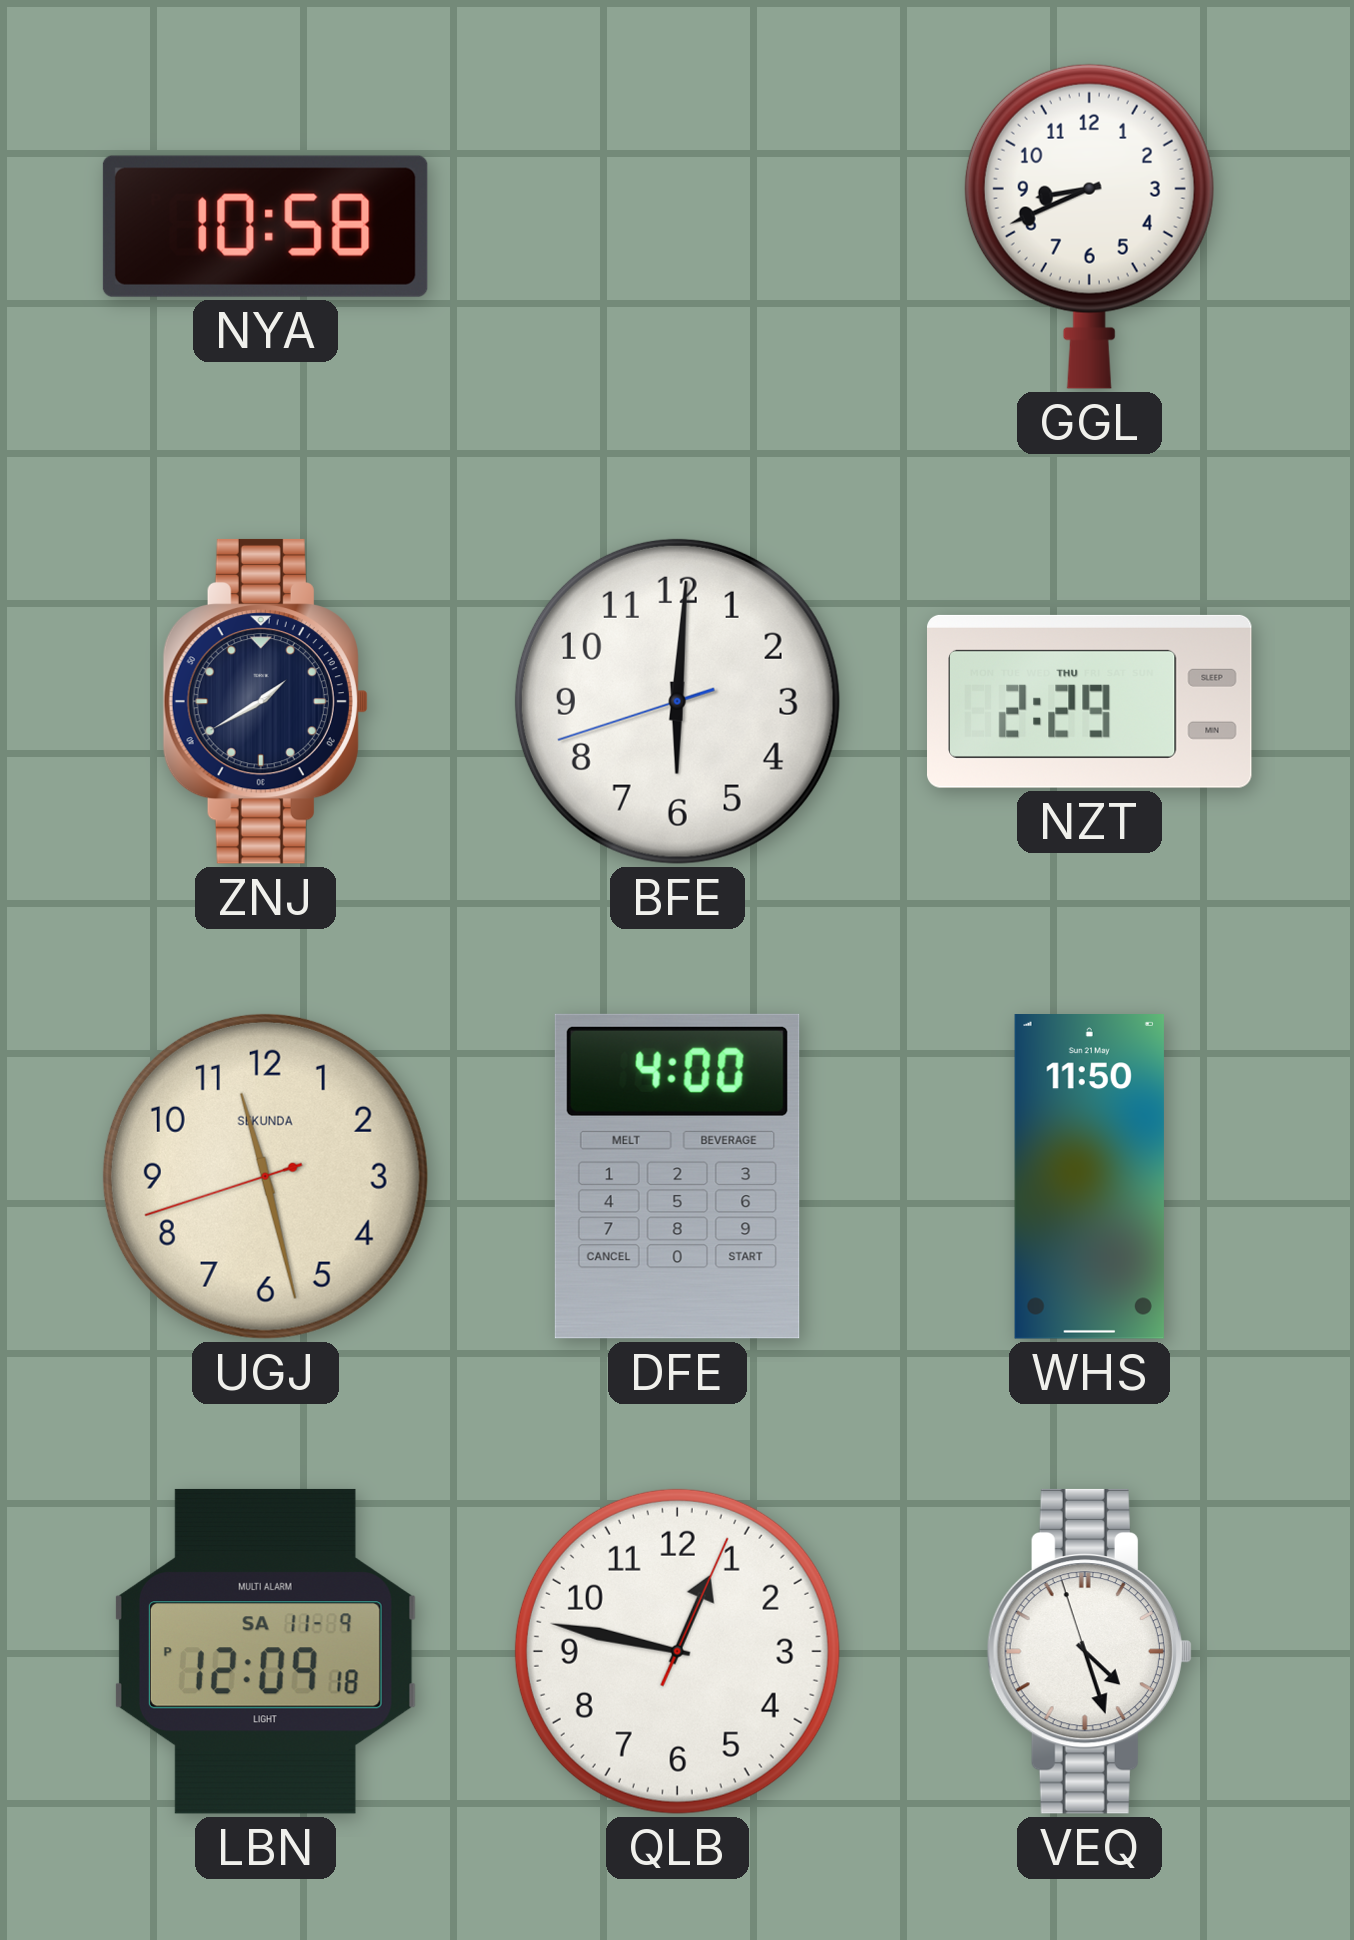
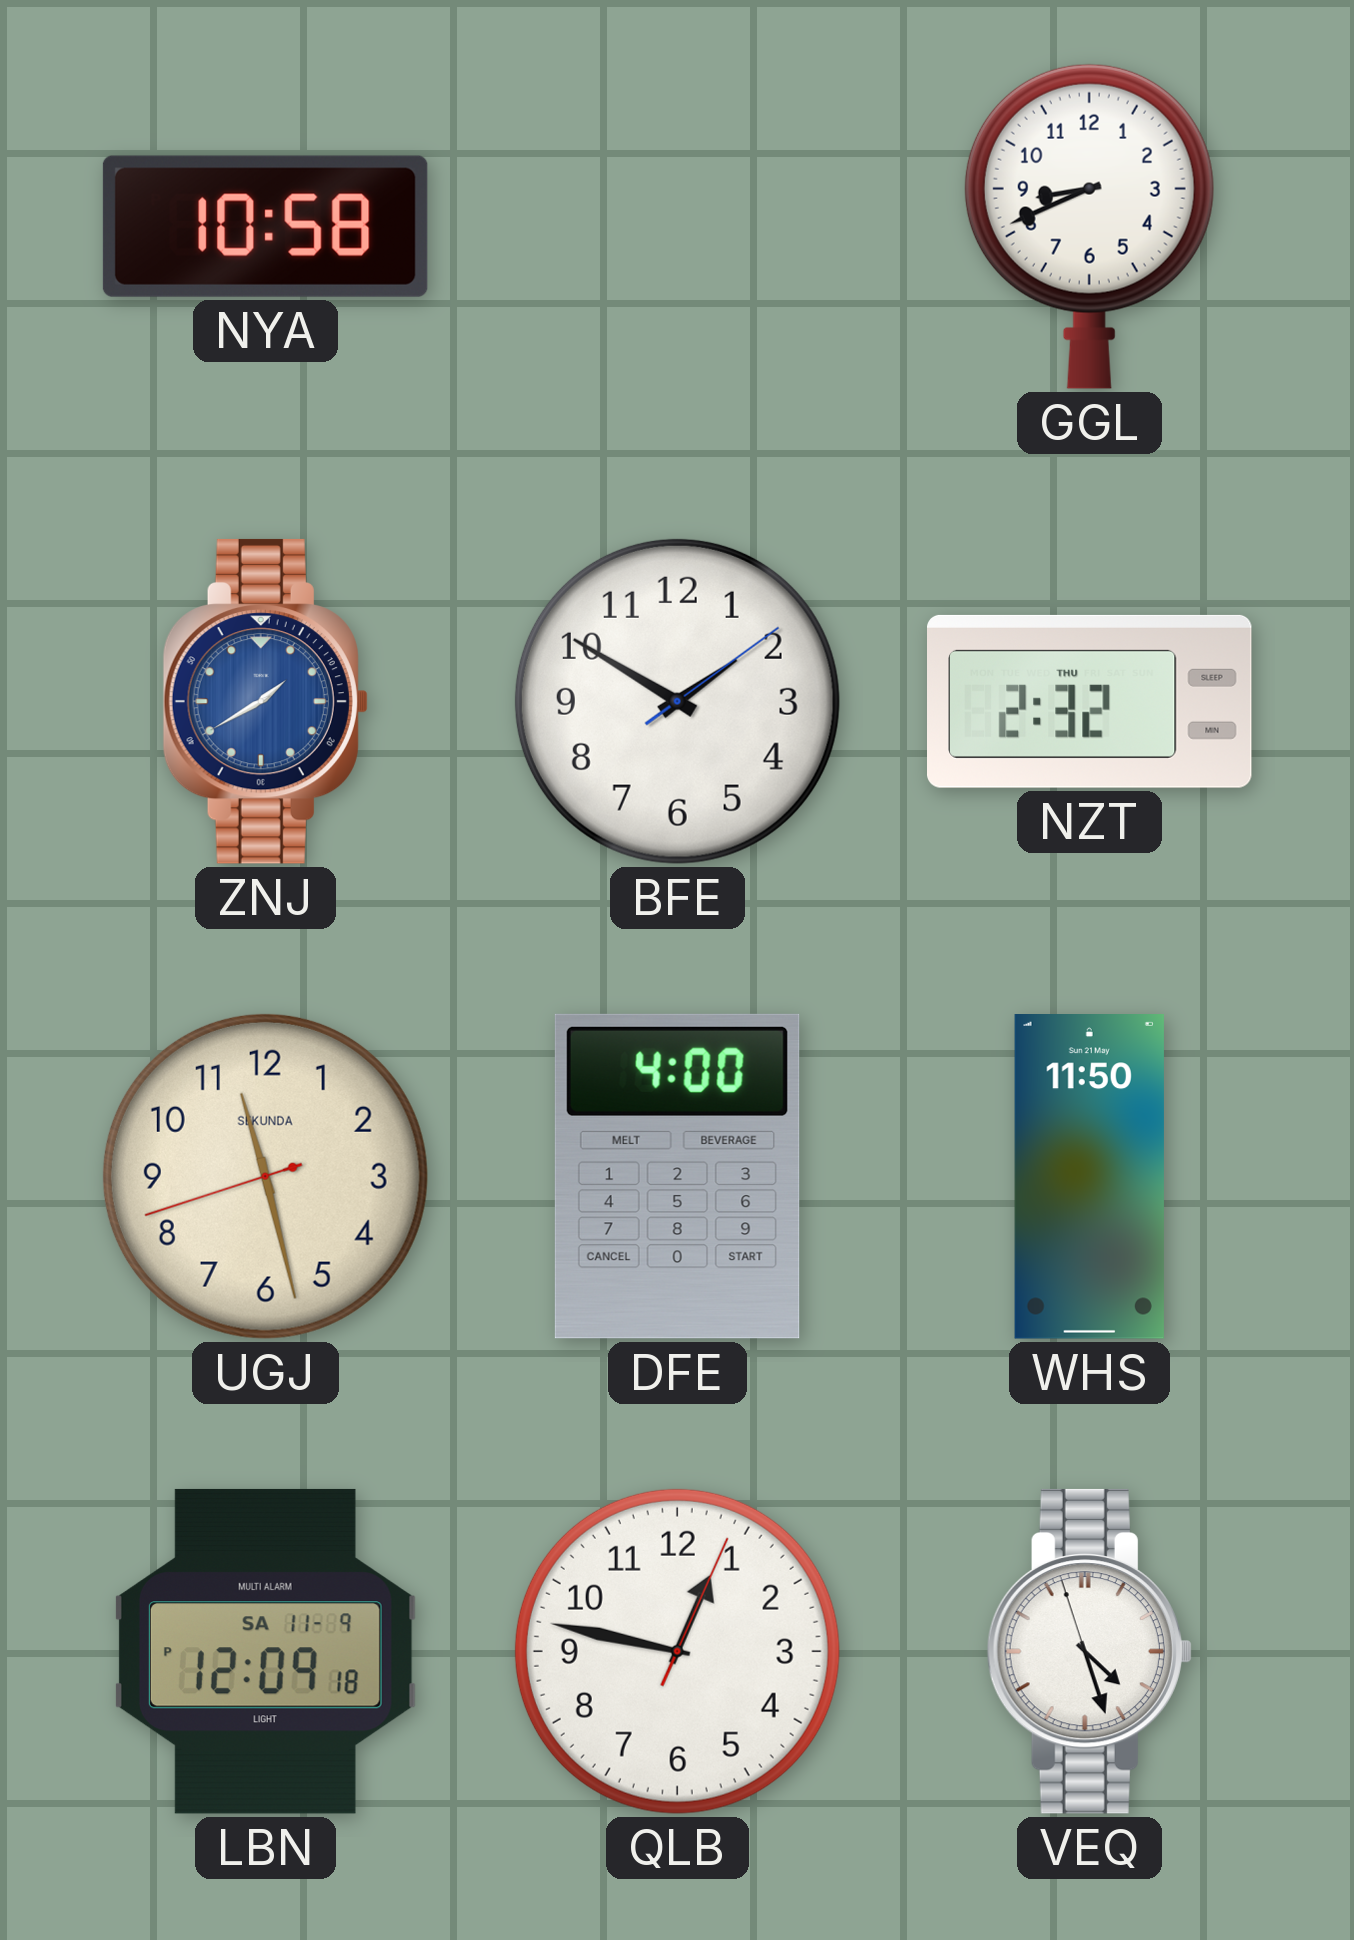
ZNJ dial: navy -> blue
BFE: 6:00 -> 1:50
NZT: 2:29 -> 2:32
